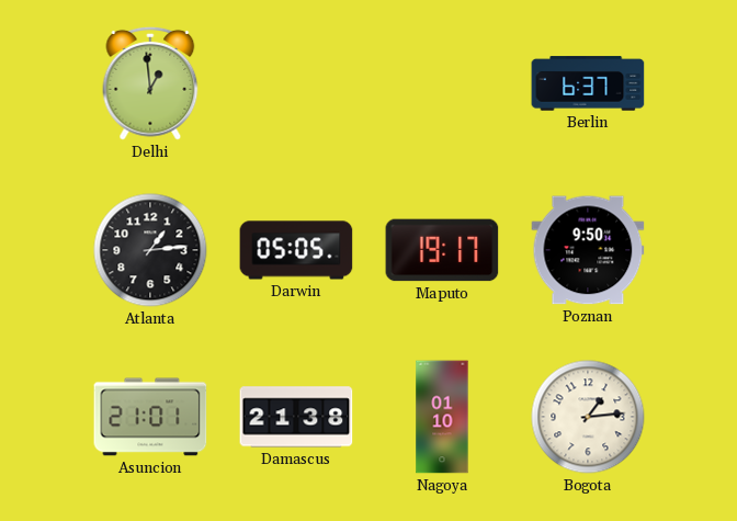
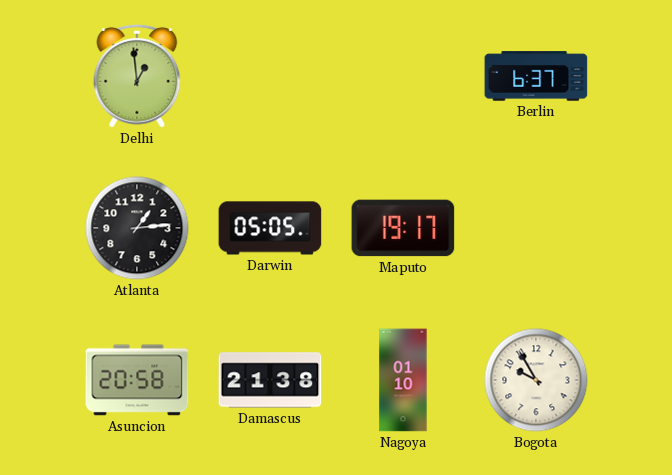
Poznan: 9:50 -> none
Asuncion: 21:01 -> 20:58
Bogota: 1:14 -> 9:55
